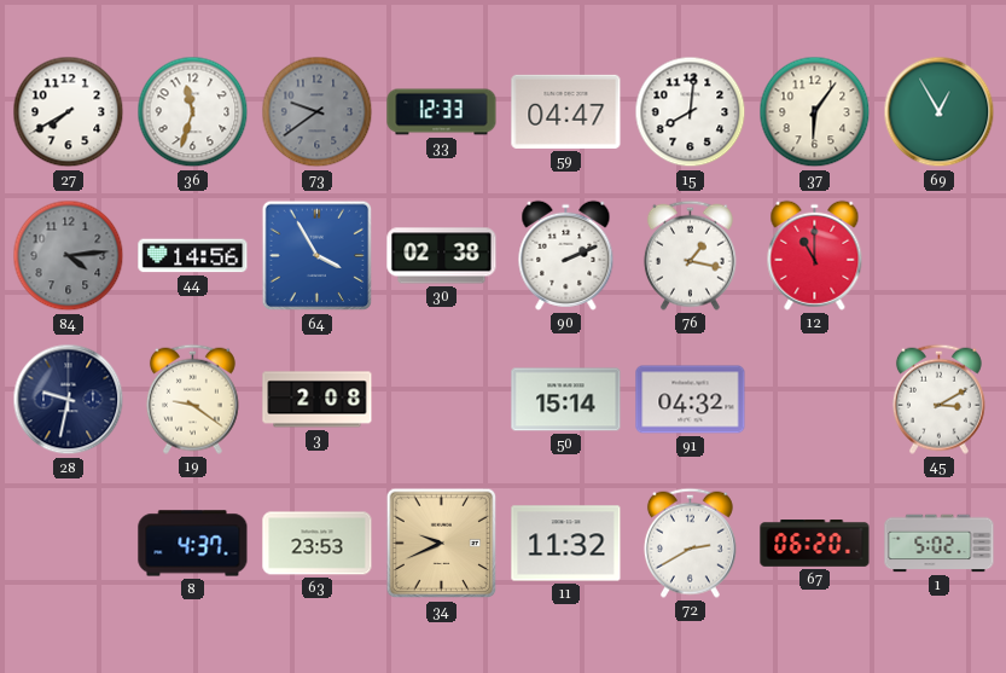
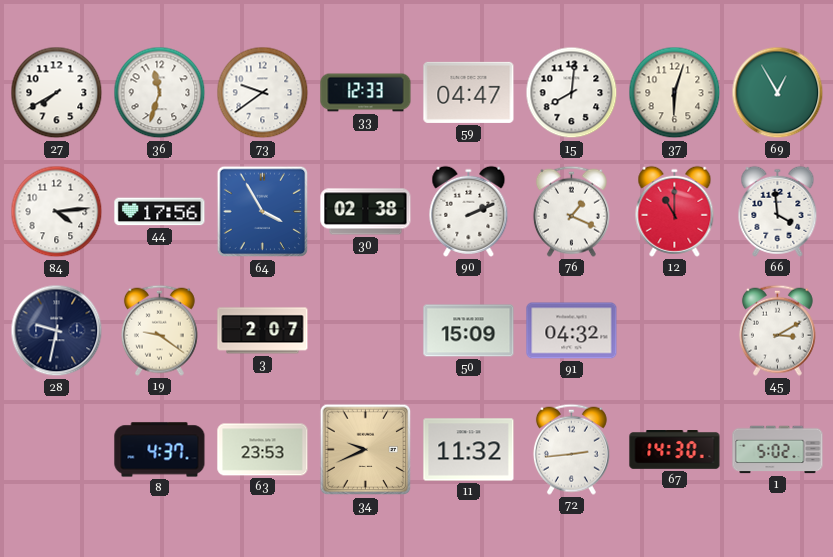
73 dial: grey -> white
37: 6:06 -> 6:03
84 dial: grey -> white
44: 14:56 -> 17:56
76: 1:17 -> 1:19
66: none -> 3:59
3: 2:08 -> 2:07
50: 15:14 -> 15:09
72: 2:40 -> 2:44
67: 06:20 -> 14:30
